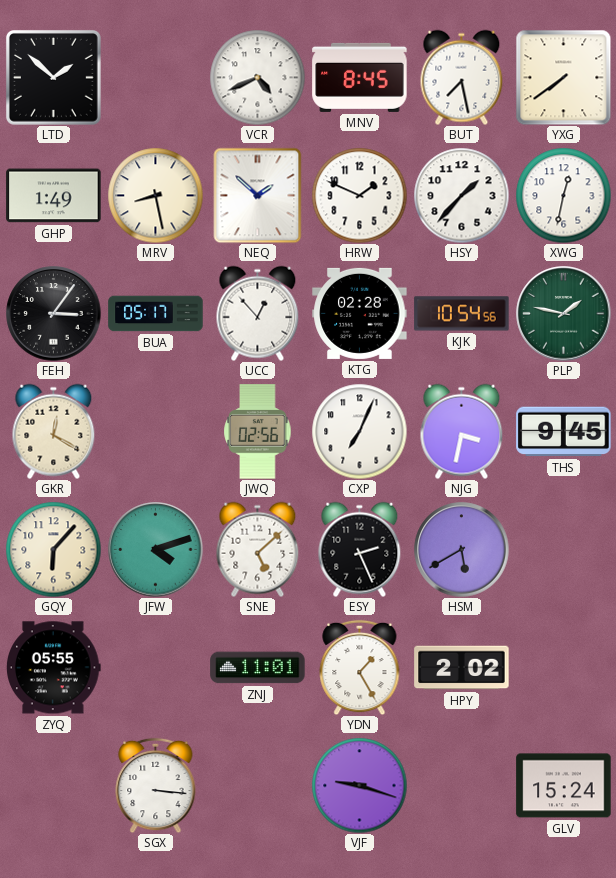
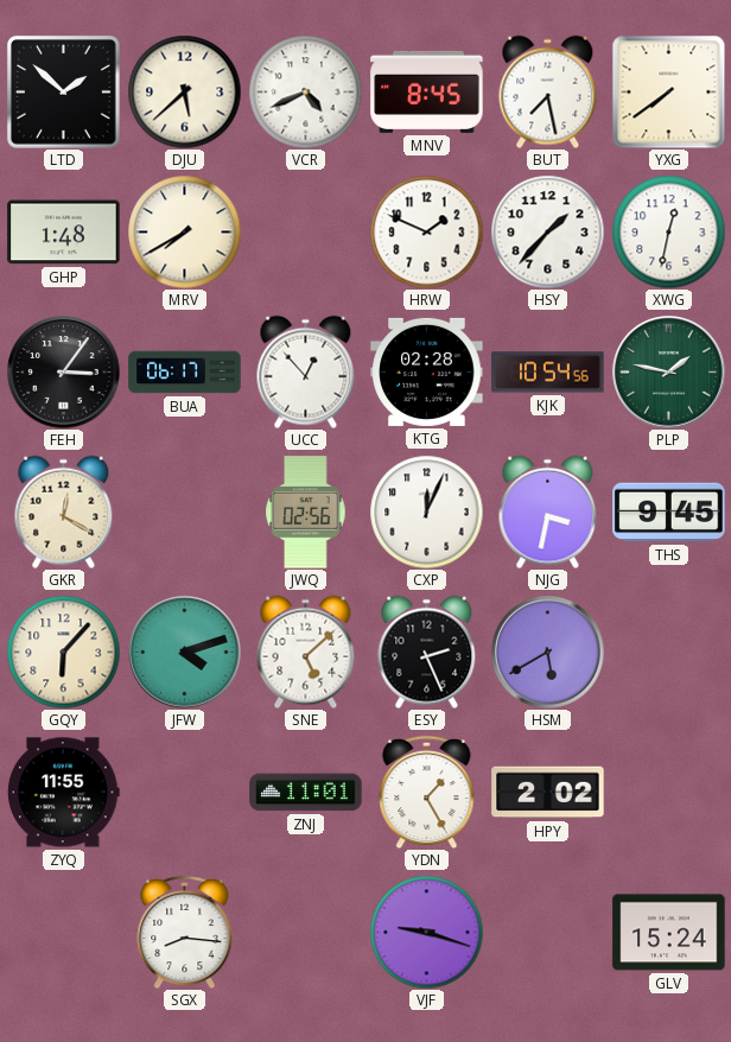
DJU: none -> 5:38
GHP: 1:49 -> 1:48
MRV: 8:28 -> 7:40
NEQ: 1:52 -> none
BUA: 05:17 -> 06:17
CXP: 7:04 -> 12:04
ZYQ: 05:55 -> 11:55
SGX: 3:16 -> 8:16
